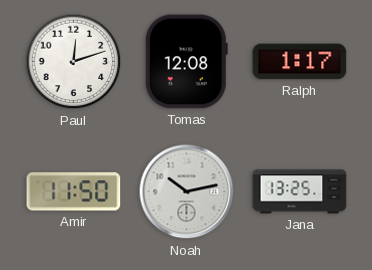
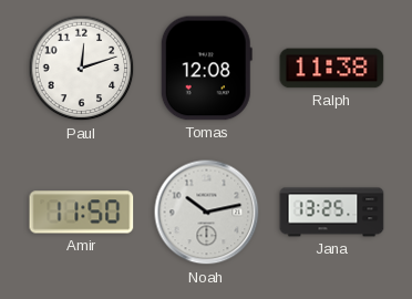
Ralph: 1:17 -> 11:38
